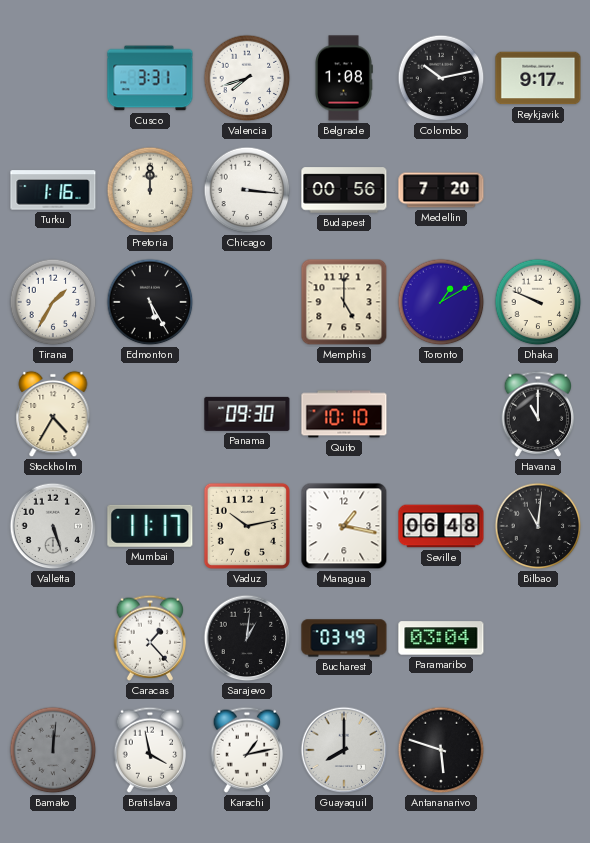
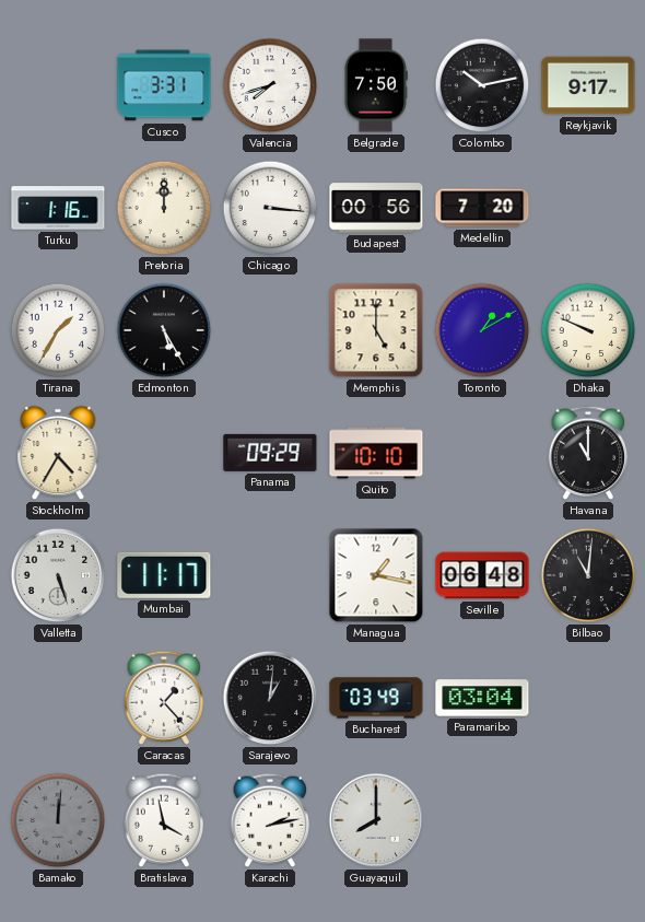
Belgrade: 1:08 -> 7:50
Panama: 09:30 -> 09:29
Vaduz: 10:13 -> none
Karachi: 1:13 -> 2:13
Antananarivo: 5:48 -> none
